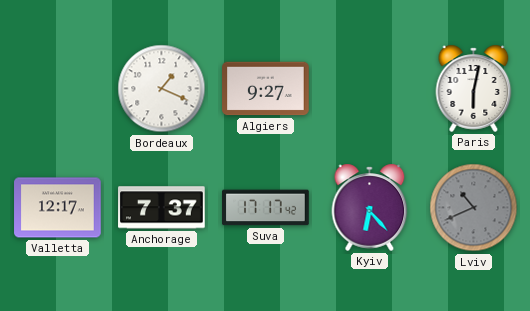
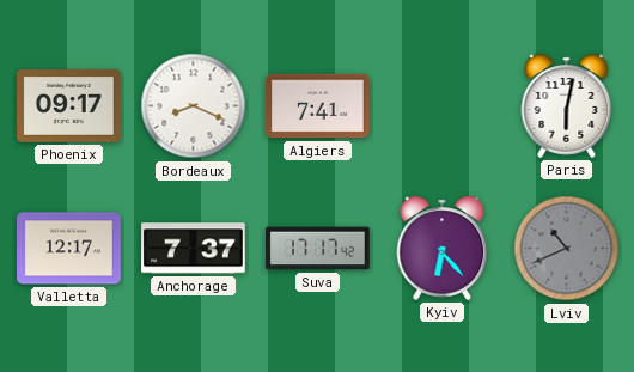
Phoenix: none -> 09:17
Bordeaux: 1:19 -> 8:19
Algiers: 9:27 -> 7:41
